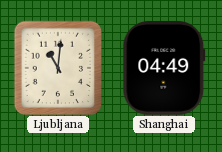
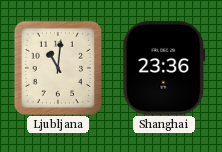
Shanghai: 04:49 -> 23:36
